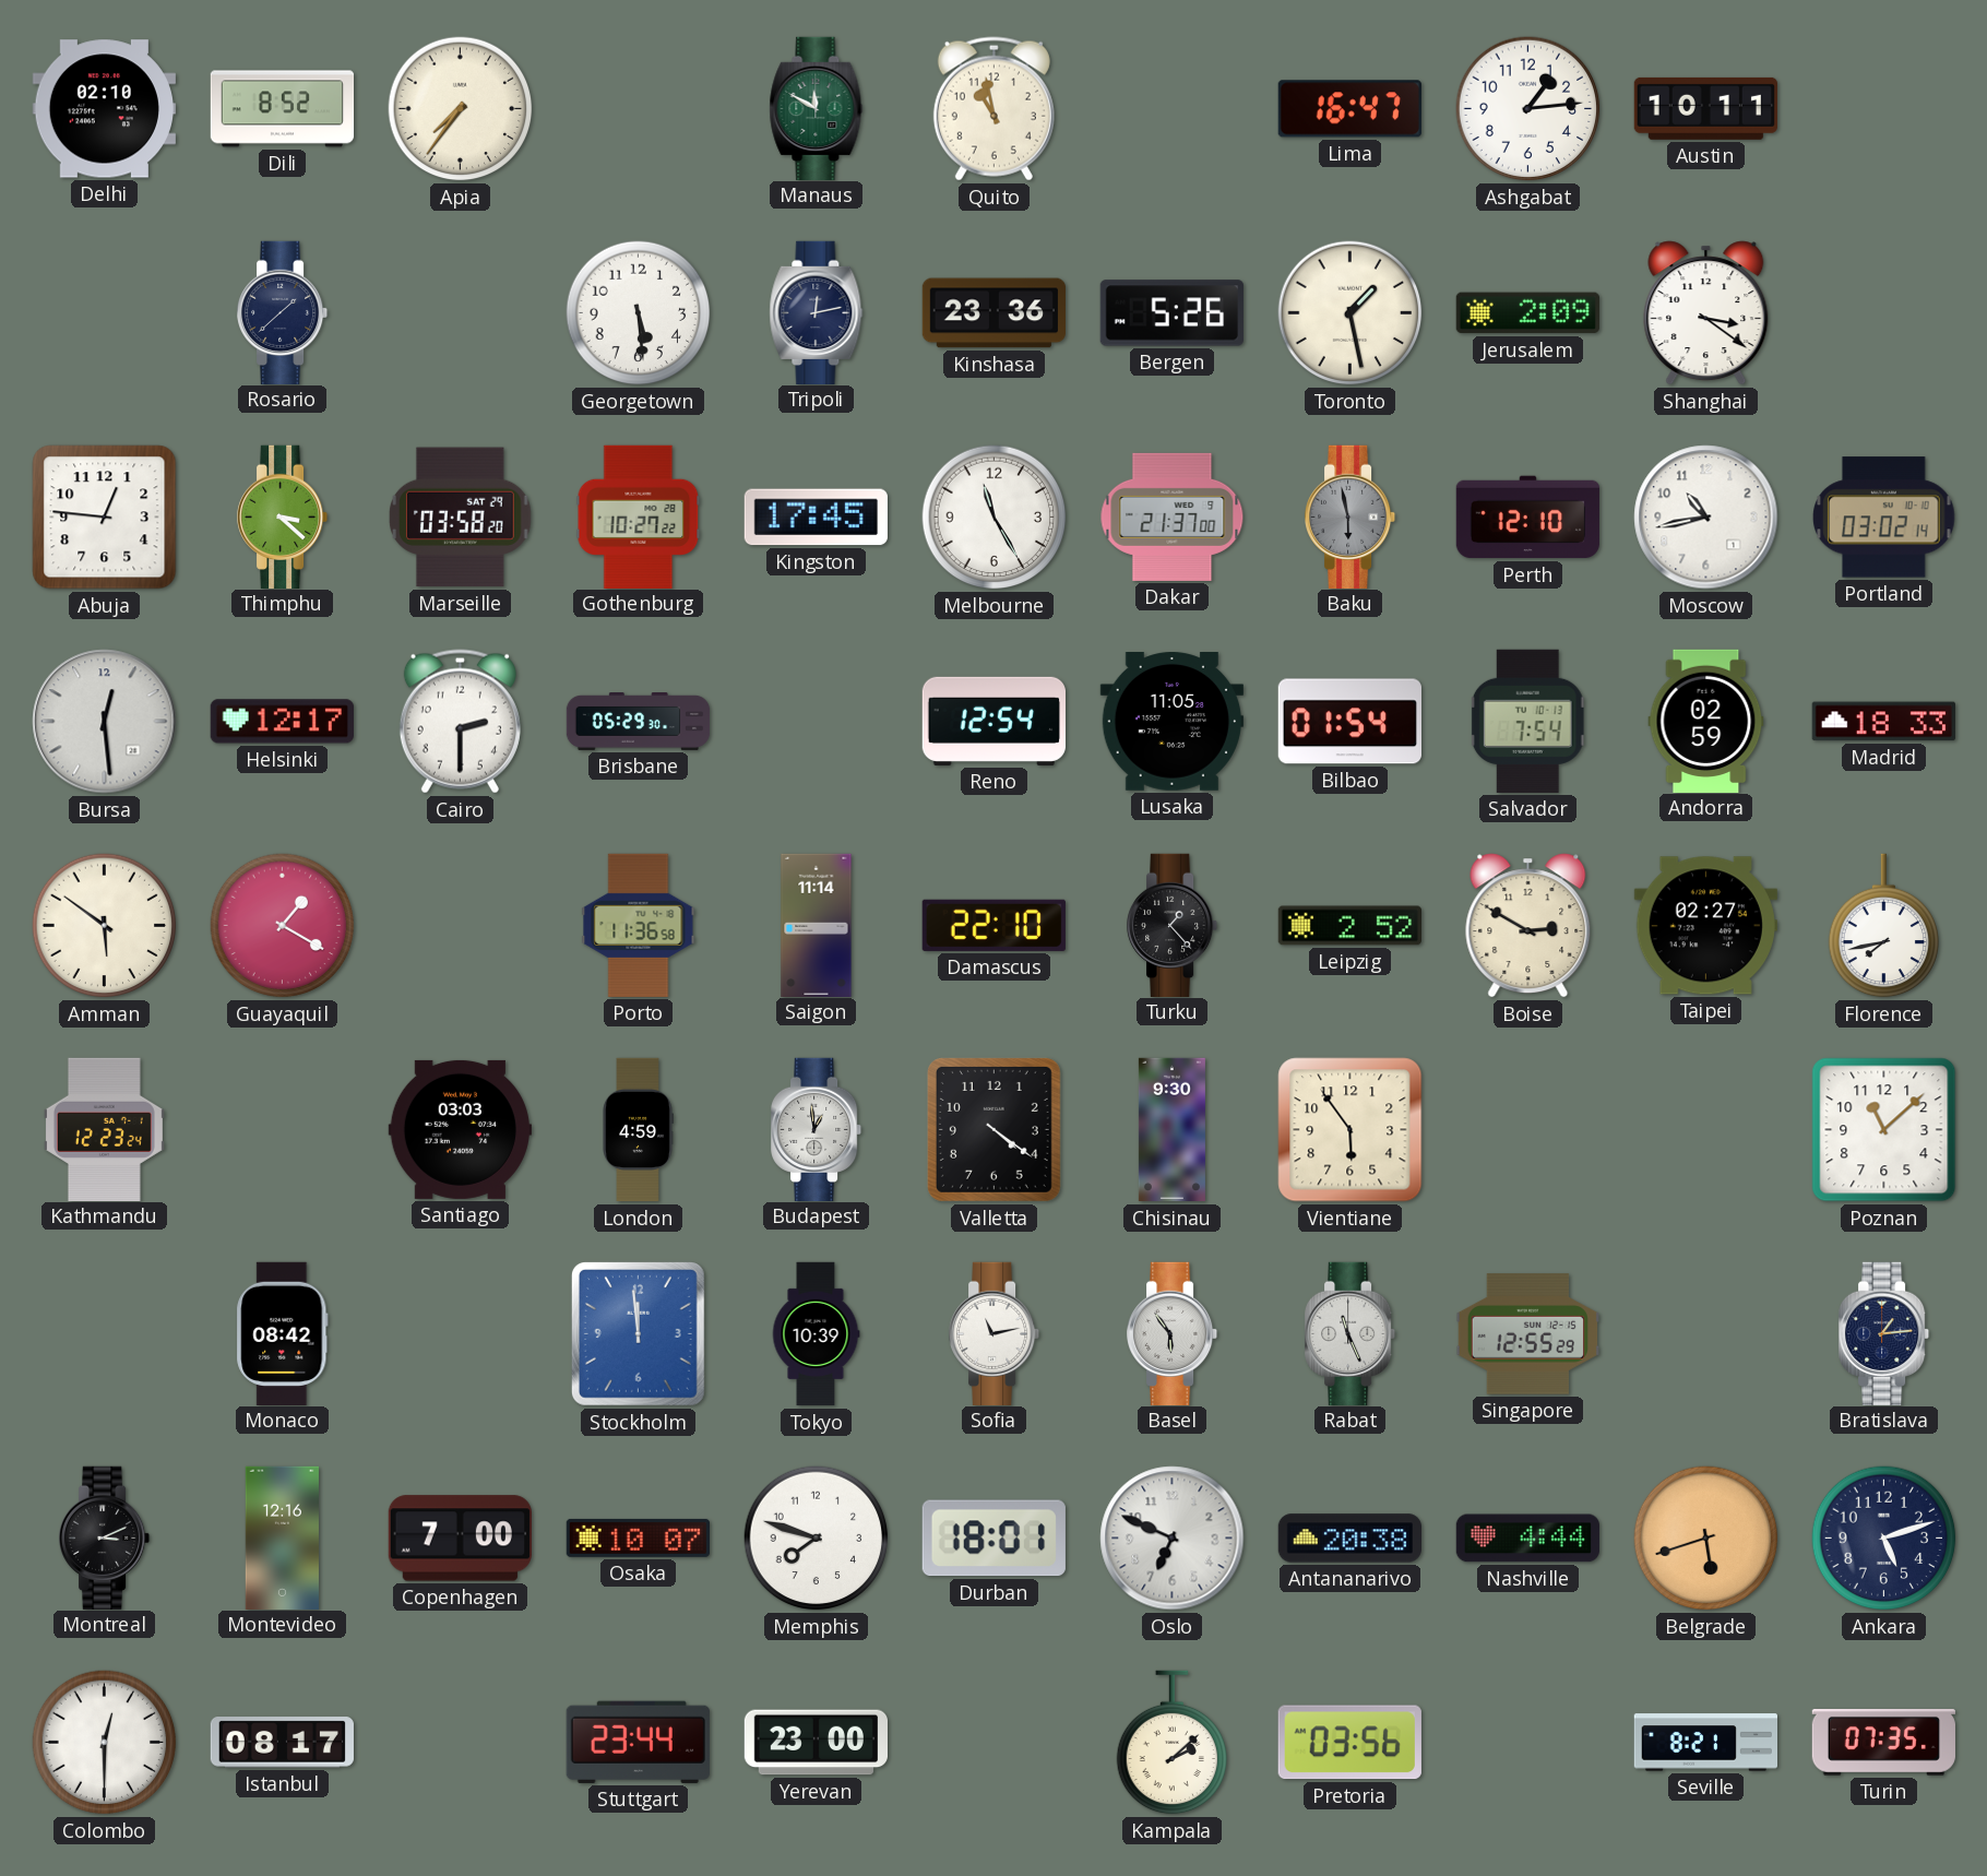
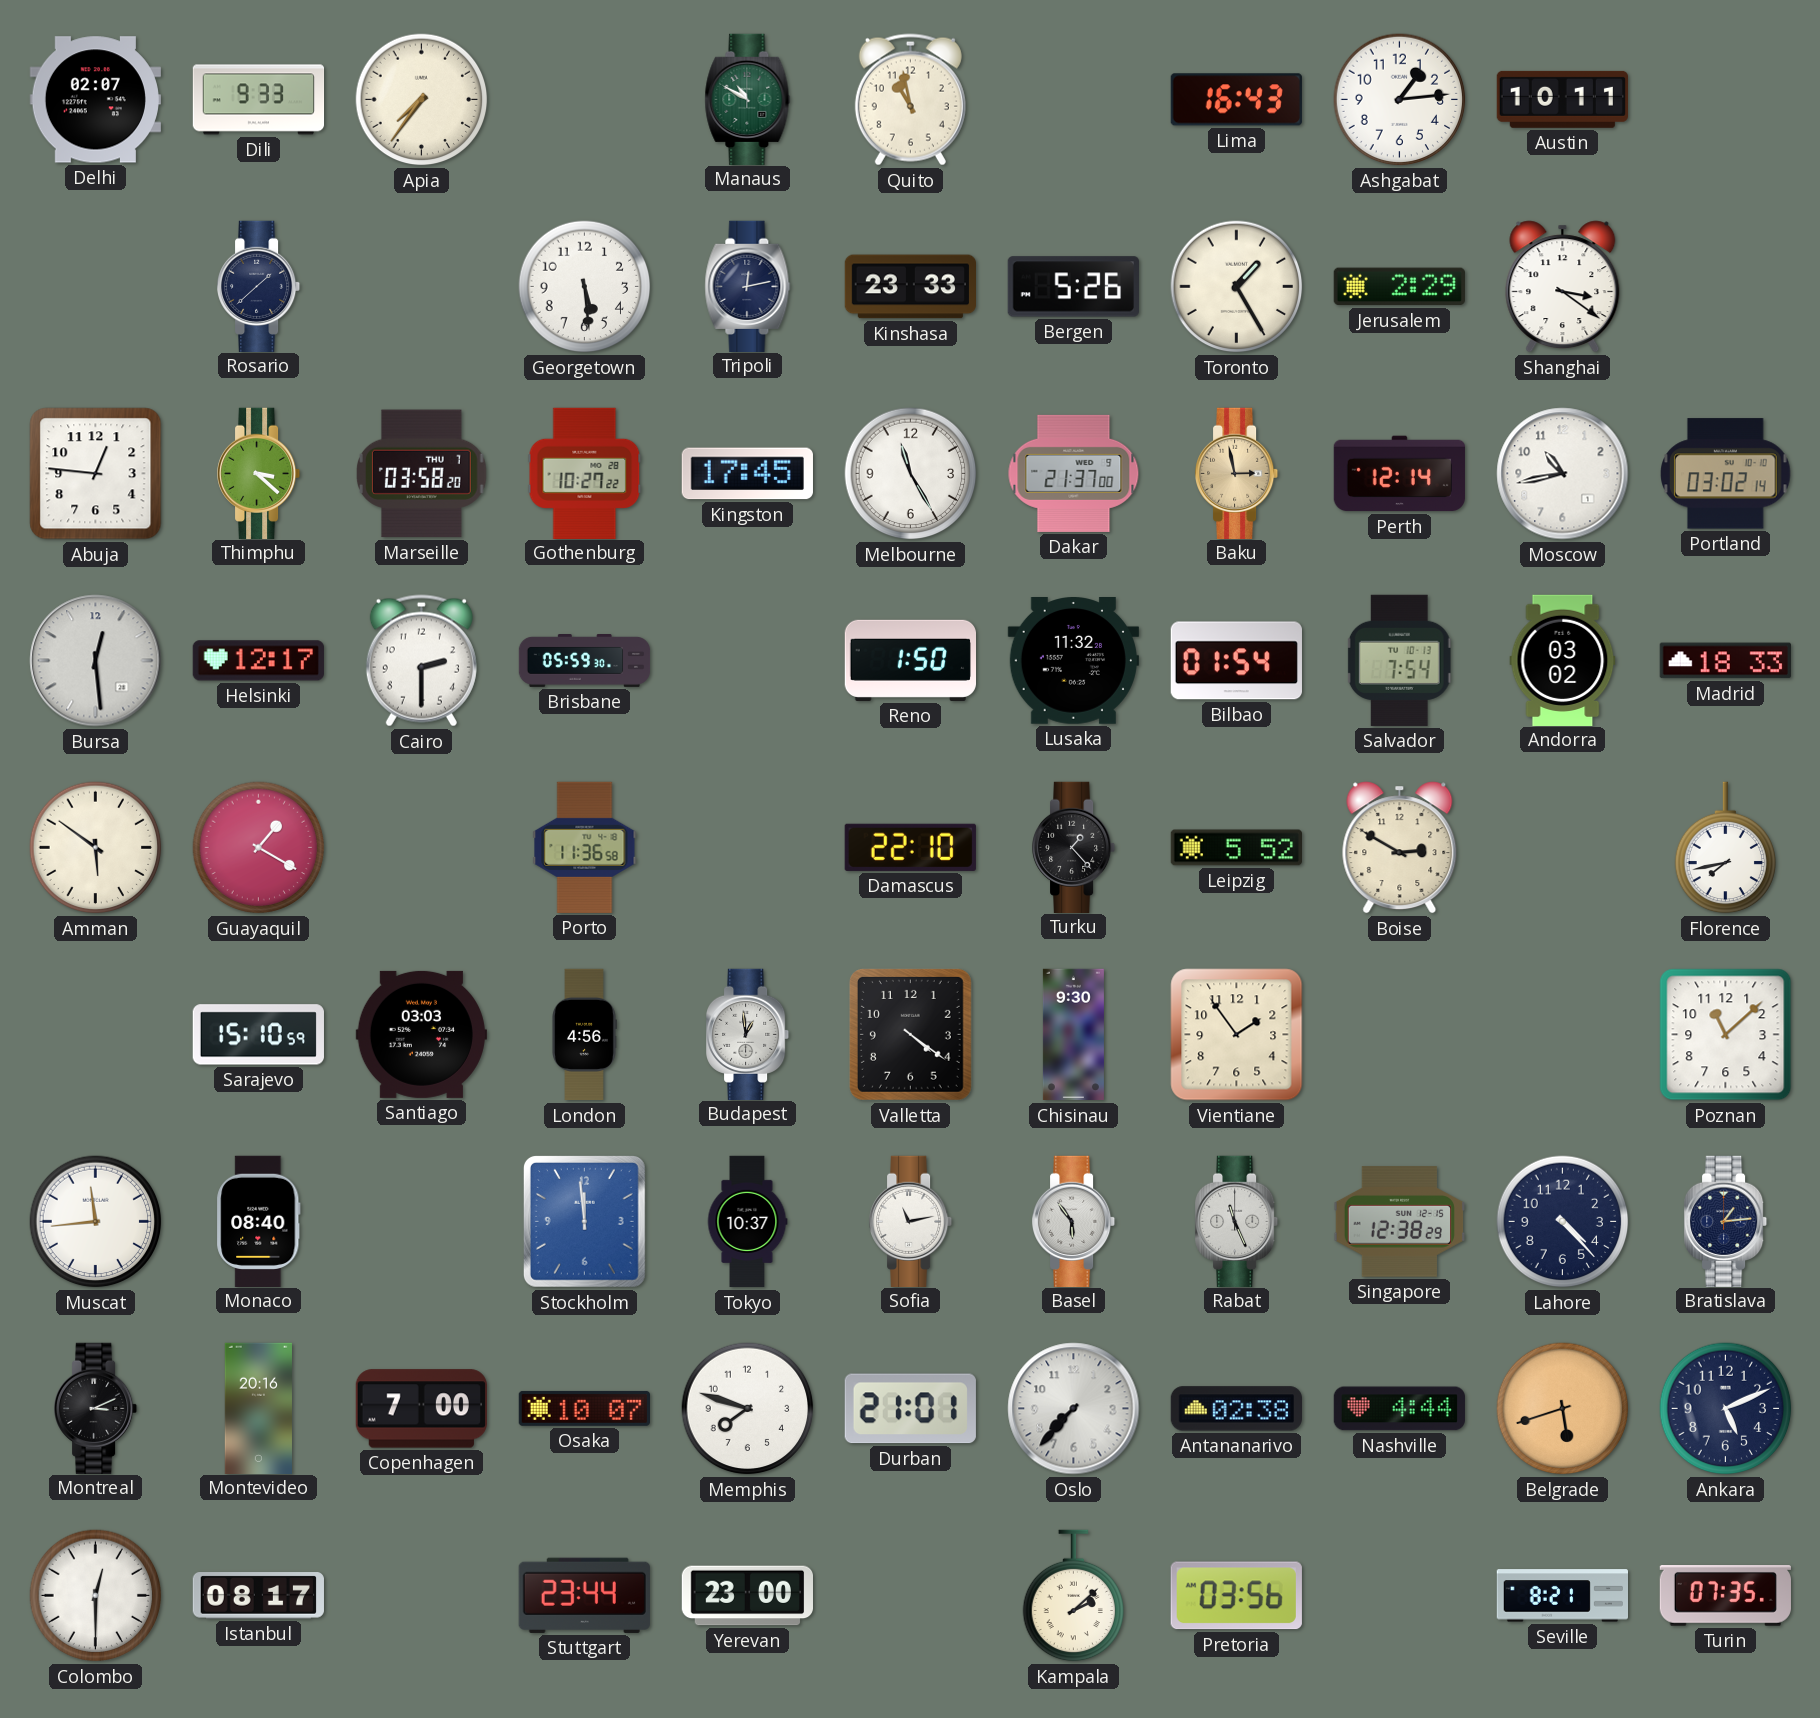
Delhi: 02:10 -> 02:07
Dili: 8:52 -> 9:33
Manaus: 11:50 -> 10:50
Lima: 16:47 -> 16:43
Kinshasa: 23:36 -> 23:33
Toronto: 1:28 -> 1:25
Jerusalem: 2:09 -> 2:29
Marseille date: SAT 29 -> THU 7
Baku: 5:58 -> 2:58
Baku dial: grey -> champagne
Perth: 12:10 -> 12:14
Brisbane: 05:29 -> 05:59
Reno: 12:54 -> 1:50
Lusaka: 11:05 -> 11:32
Andorra: 02:59 -> 03:02
Saigon: 11:14 -> none
Leipzig: 2:52 -> 5:52
Taipei: 02:27 -> none
Kathmandu: 12:23 -> none
Sarajevo: none -> 15:10
London: 4:59 -> 4:56
Vientiane: 5:54 -> 1:54
Muscat: none -> 11:44
Monaco: 08:42 -> 08:40
Tokyo: 10:39 -> 10:37
Singapore: 12:55 -> 12:38
Lahore: none -> 4:23
Montevideo: 12:16 -> 20:16
Durban: 18:01 -> 21:01
Oslo: 6:49 -> 7:37
Antananarivo: 20:38 -> 02:38
Ankara: 5:12 -> 5:11
